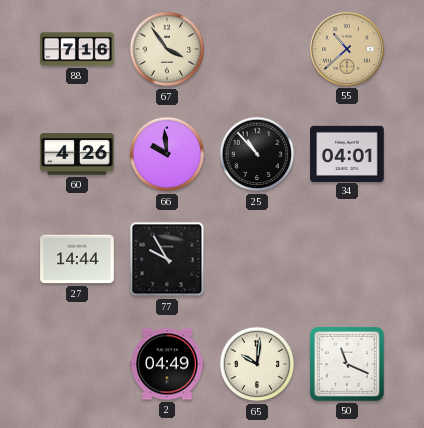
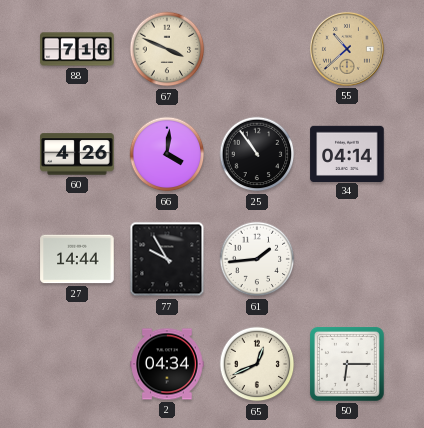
67: 3:54 -> 3:49
66: 9:59 -> 4:01
25: 10:53 -> 10:54
34: 04:01 -> 04:14
61: none -> 1:44
2: 04:49 -> 04:34
65: 10:01 -> 12:41
50: 11:19 -> 6:15
